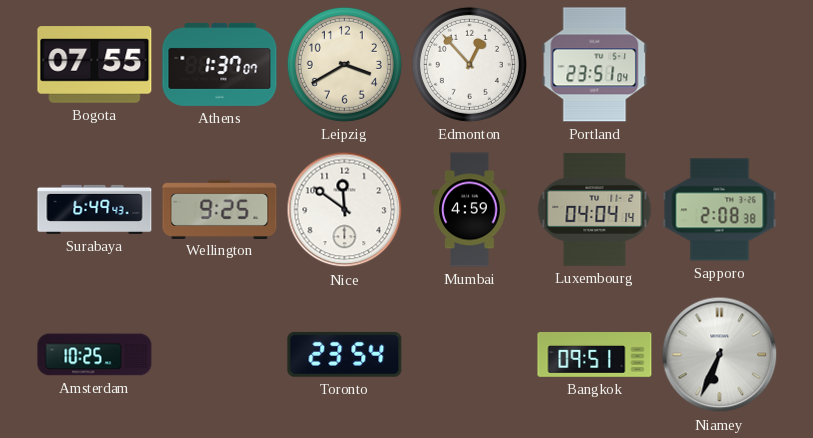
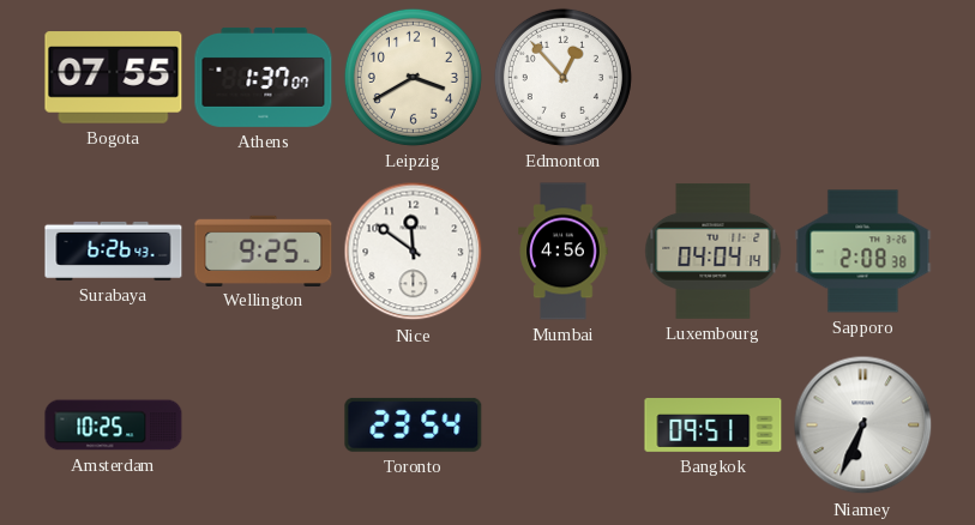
Portland: 23:51 -> none
Surabaya: 6:49 -> 6:26
Mumbai: 4:59 -> 4:56
